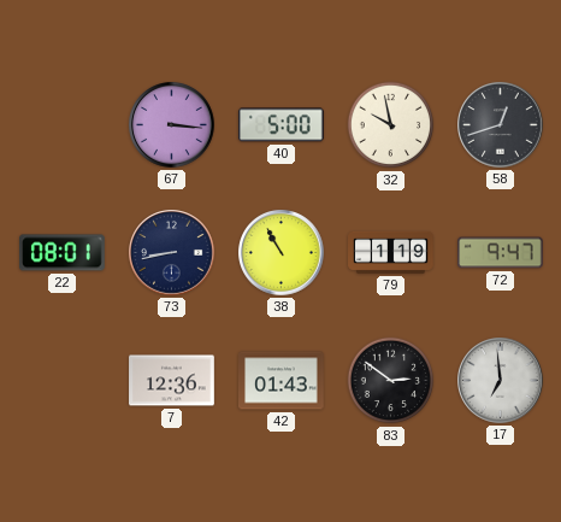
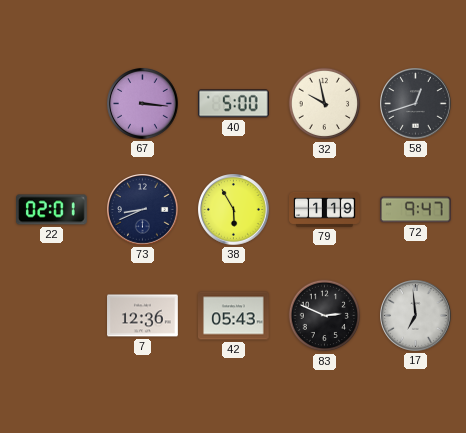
22: 08:01 -> 02:01
73: 8:43 -> 8:41
38: 10:55 -> 5:55
42: 01:43 -> 05:43
83: 2:51 -> 2:49
